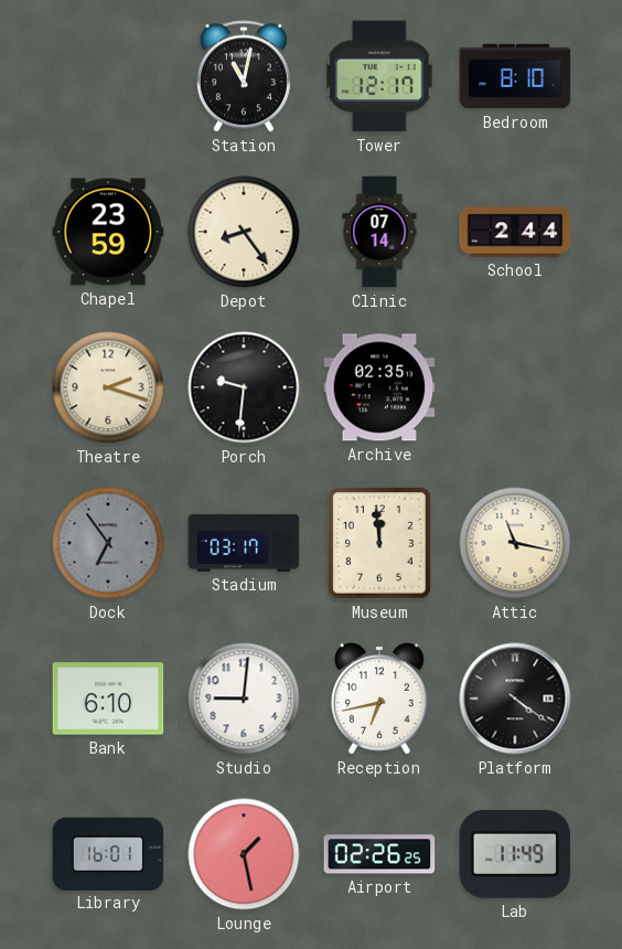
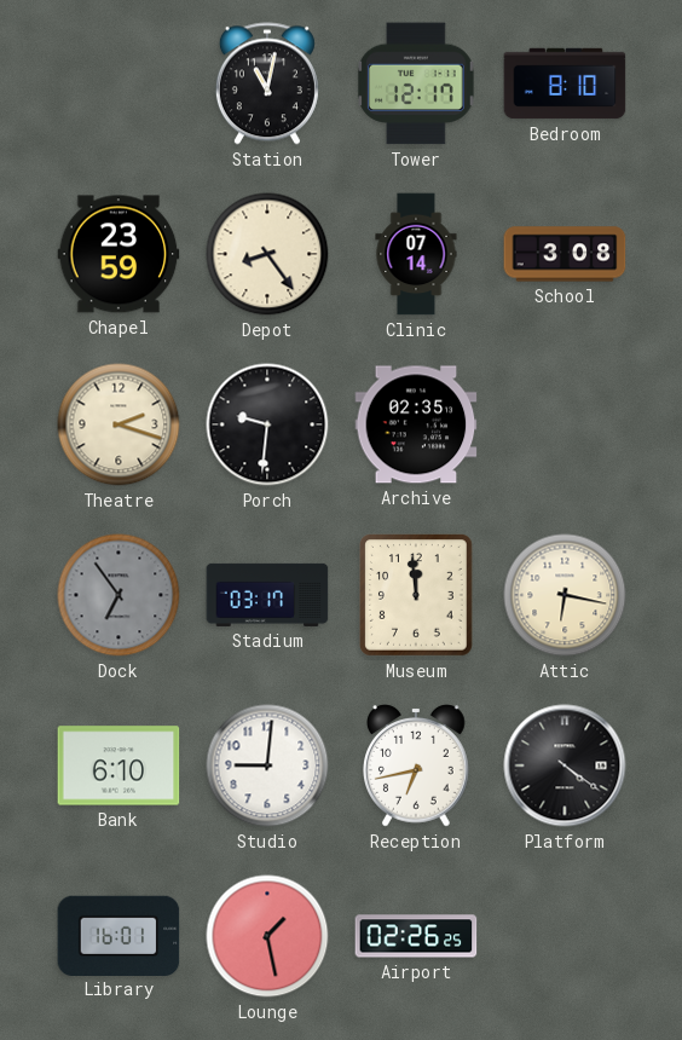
School: 2:44 -> 3:08
Attic: 11:17 -> 6:17
Lab: 11:49 -> none
